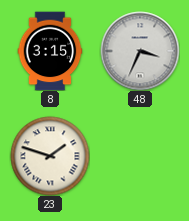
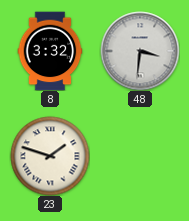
8: 3:15 -> 3:32
48: 3:34 -> 3:31
